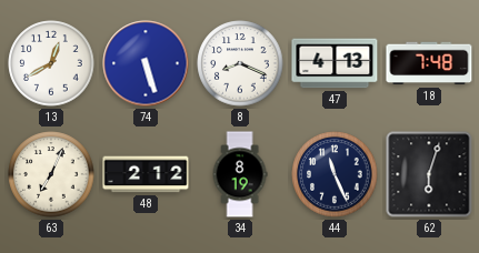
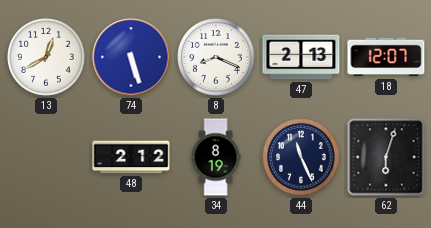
47: 4:13 -> 2:13
18: 7:48 -> 12:07
63: 7:04 -> none
